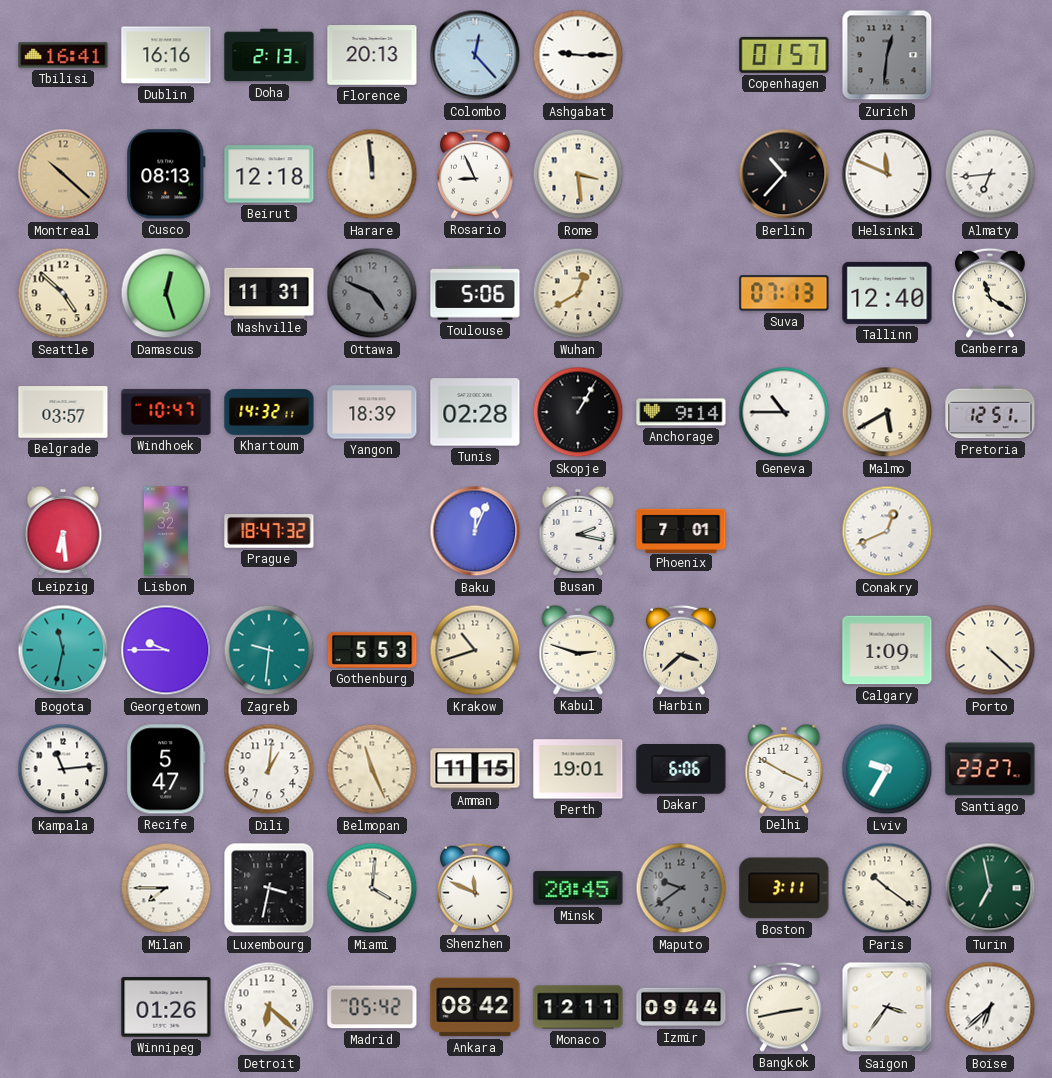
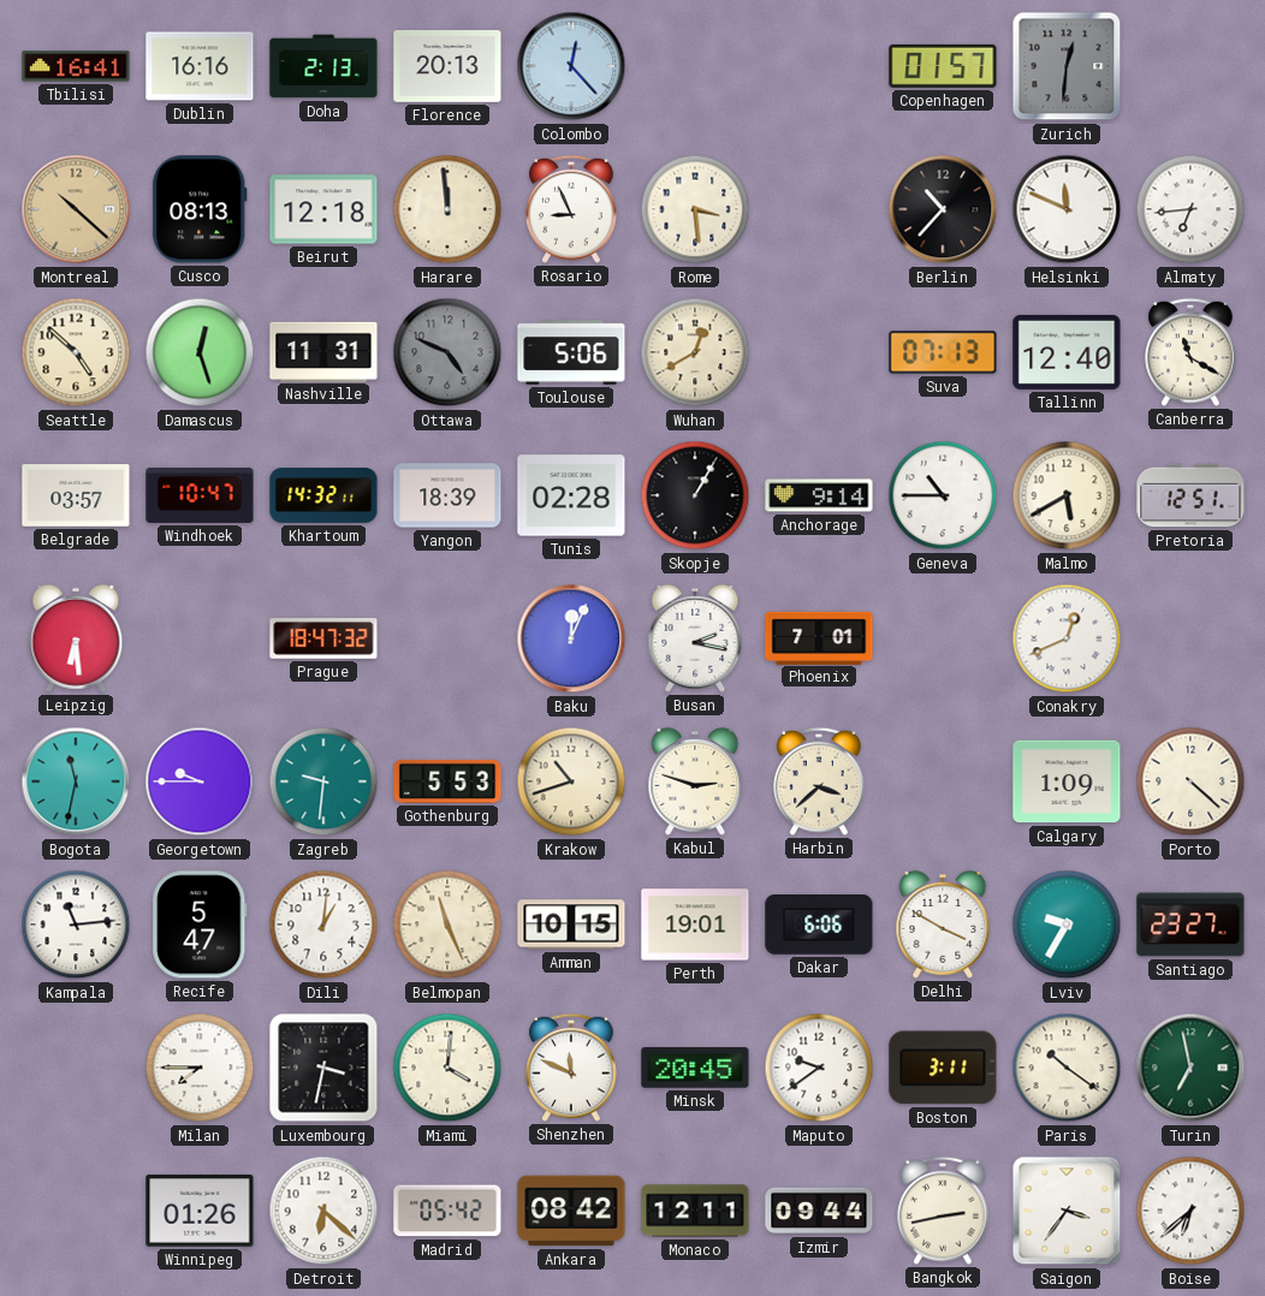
Ashgabat: 9:15 -> none
Lisbon: 3:32 -> none
Amman: 11:15 -> 10:15
Maputo dial: grey -> white
